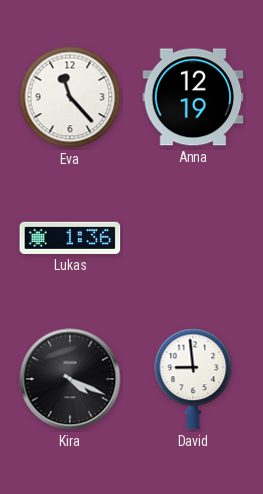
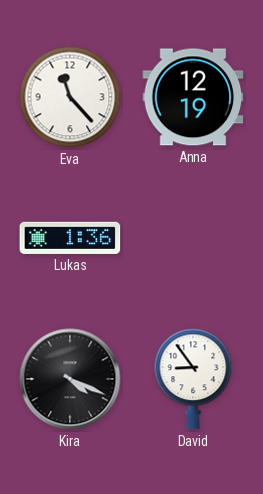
David: 8:59 -> 8:54
